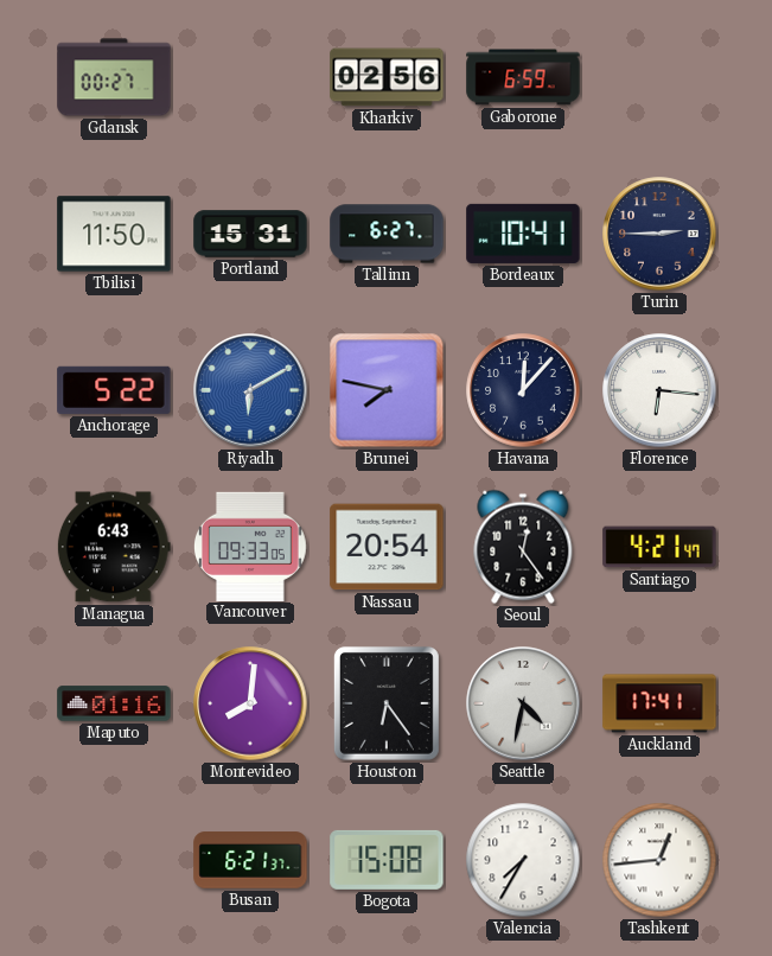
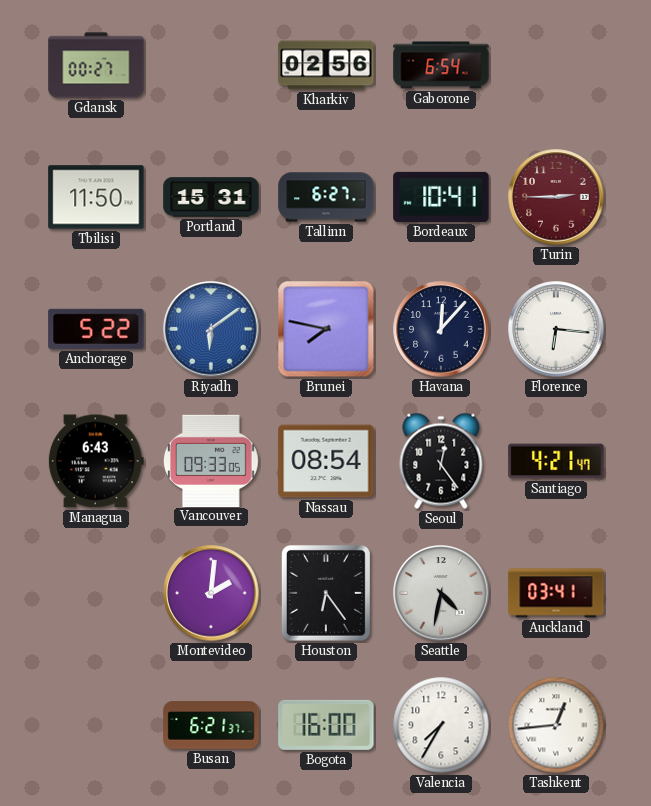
Gaborone: 6:59 -> 6:54
Turin dial: navy -> burgundy
Riyadh: 6:10 -> 6:09
Nassau: 20:54 -> 08:54
Maputo: 01:16 -> none
Montevideo: 8:01 -> 2:01
Auckland: 17:41 -> 03:41
Bogota: 15:08 -> 16:00
